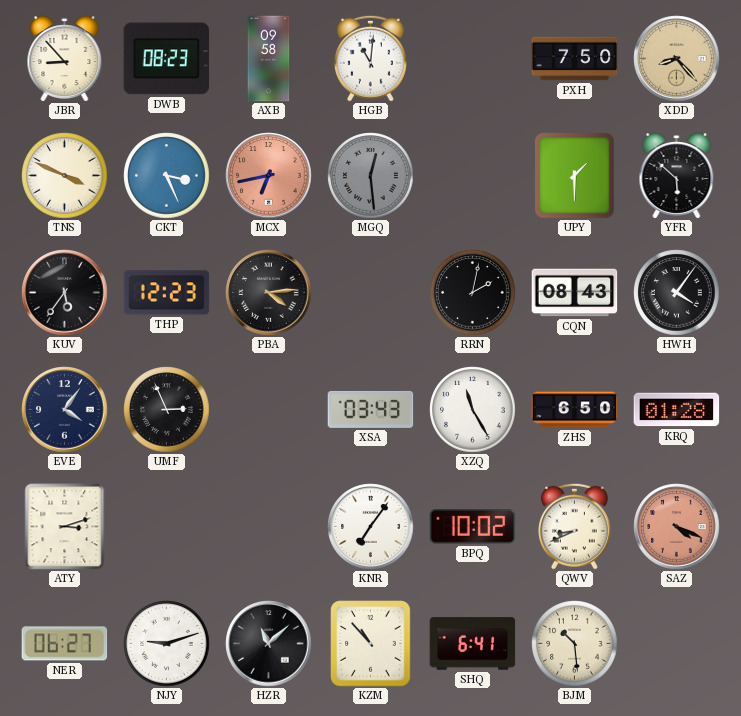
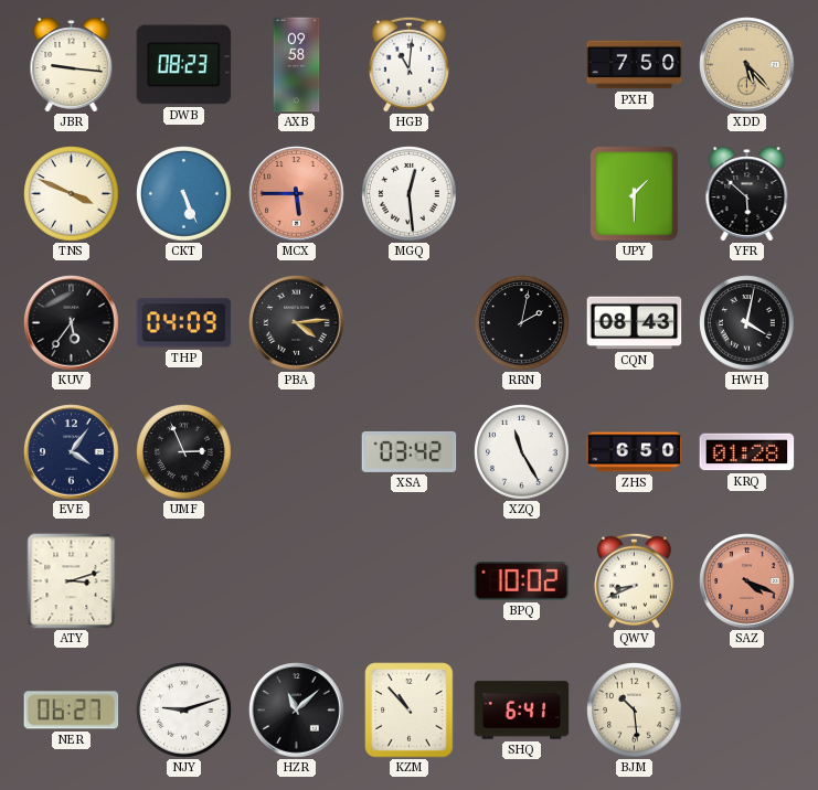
JBR: 8:53 -> 9:16
XDD: 8:23 -> 5:23
CKT: 3:26 -> 5:26
MCX: 6:43 -> 5:45
MGQ dial: grey -> white
THP: 12:23 -> 04:09
HWH: 4:06 -> 4:02
XSA: 03:43 -> 03:42
KNR: 7:06 -> none
